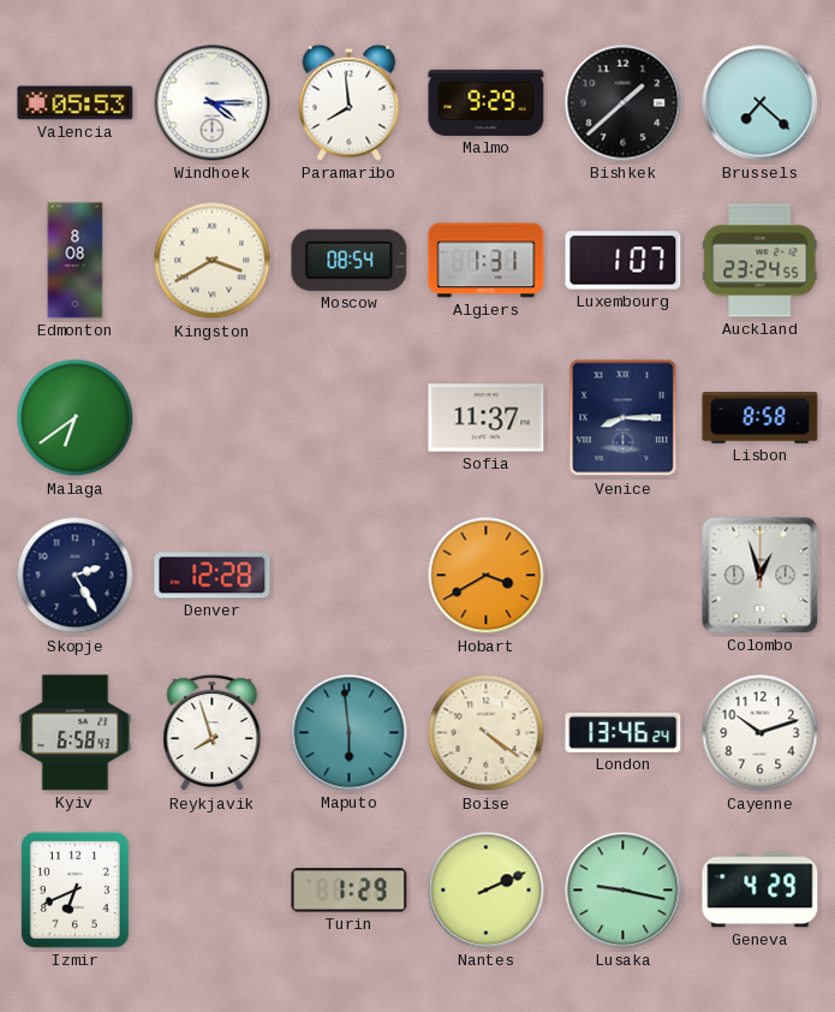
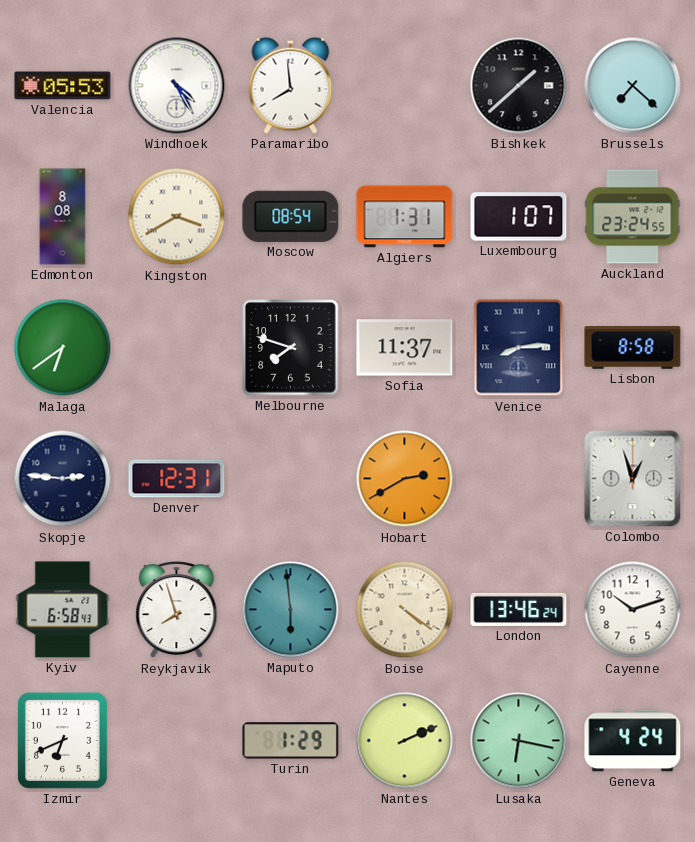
Windhoek: 4:15 -> 4:25
Malmo: 9:29 -> none
Melbourne: none -> 7:48
Venice: 8:15 -> 8:14
Skopje: 2:25 -> 2:46
Denver: 12:28 -> 12:31
Hobart: 3:40 -> 2:40
Lusaka: 9:17 -> 6:17
Geneva: 4:29 -> 4:24
